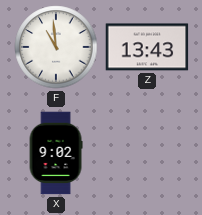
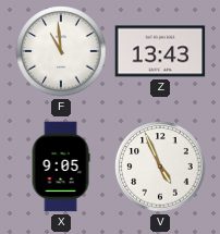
X: 9:02 -> 9:05
V: none -> 4:56
